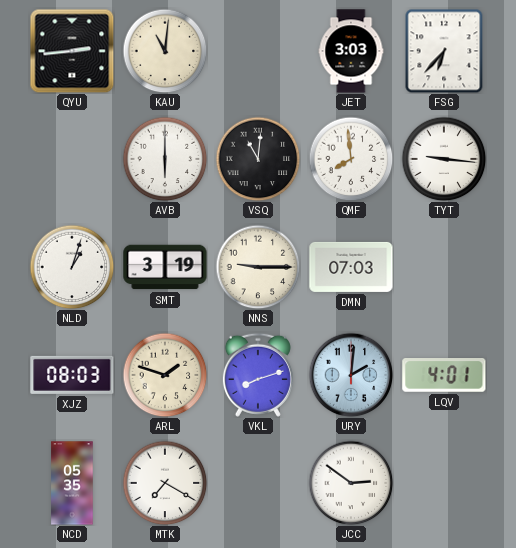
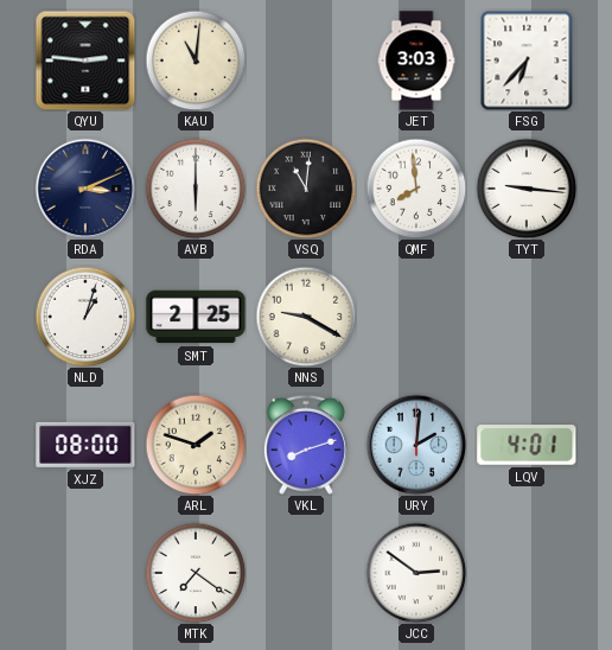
QYU: 2:44 -> 2:46
RDA: none -> 3:11
SMT: 3:19 -> 2:25
NNS: 9:15 -> 9:20
DMN: 07:03 -> none
XJZ: 08:03 -> 08:00
NCD: 05:35 -> none
MTK: 7:20 -> 7:21
